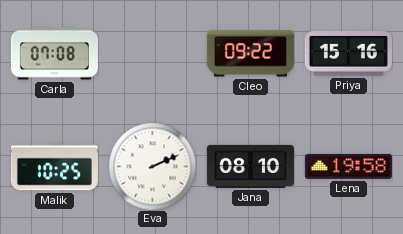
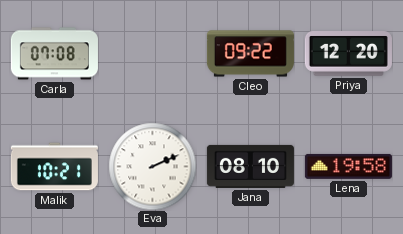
Priya: 15:16 -> 12:20
Malik: 10:25 -> 10:21
